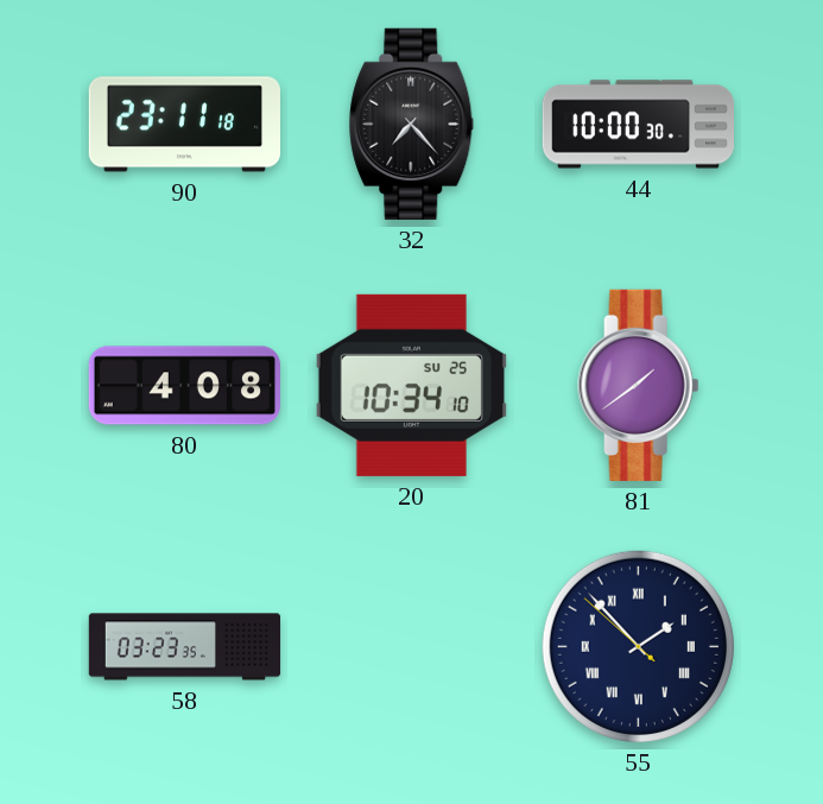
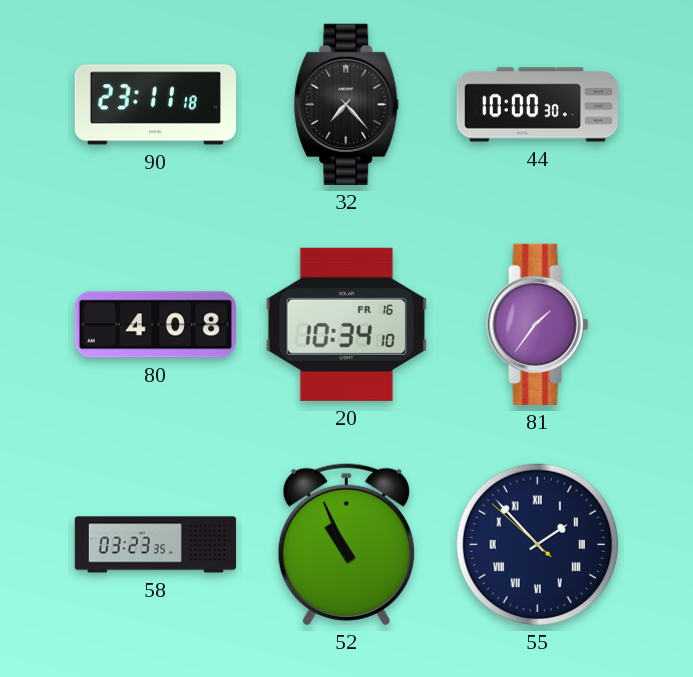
20 date: SU 25 -> FR 16
81: 1:39 -> 1:36
52: none -> 10:56
